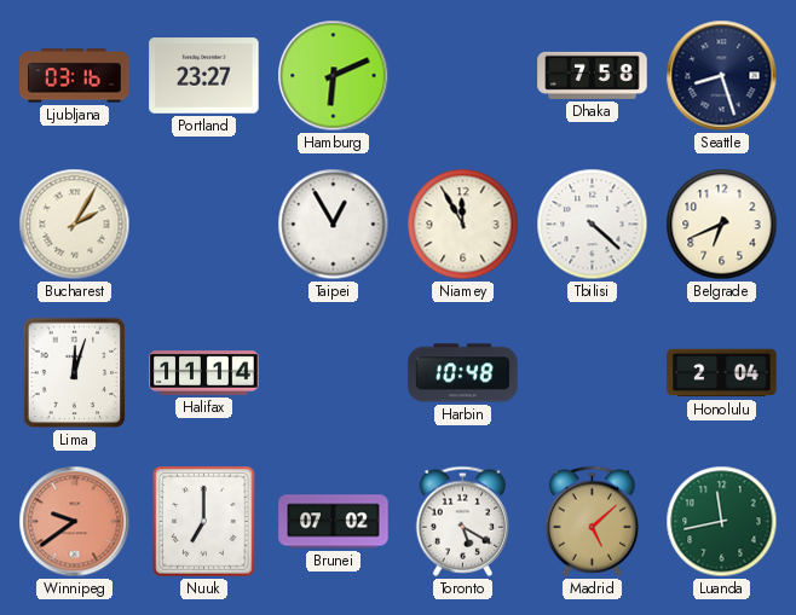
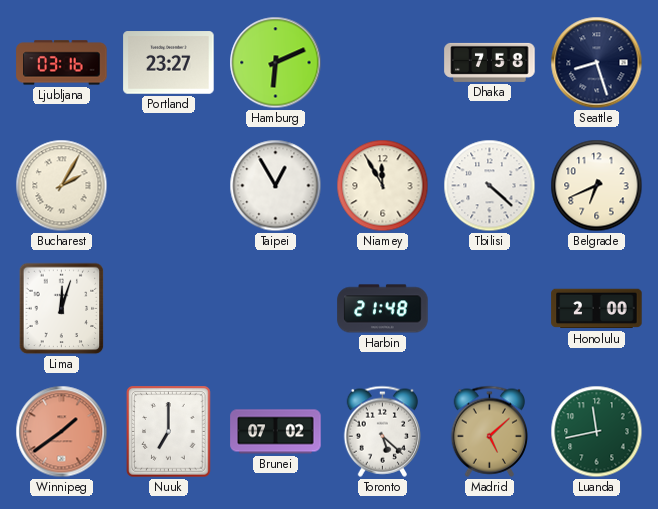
Halifax: 11:14 -> none
Harbin: 10:48 -> 21:48
Honolulu: 2:04 -> 2:00
Winnipeg: 9:39 -> 1:39
Toronto: 5:20 -> 5:22
